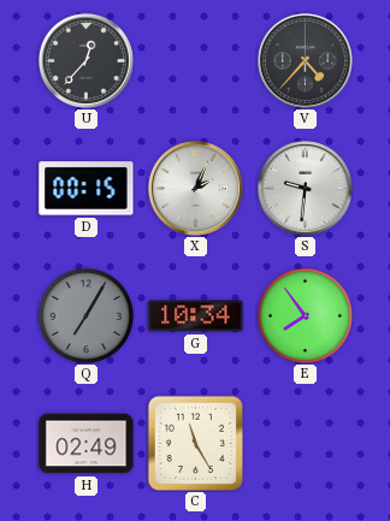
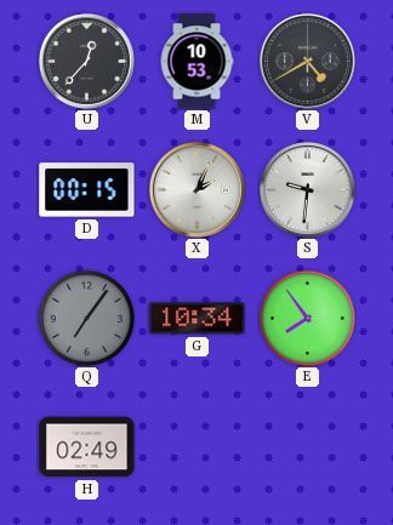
M: none -> 10:53
V: 4:37 -> 4:40
Q: 7:05 -> 7:06
C: 11:25 -> none
